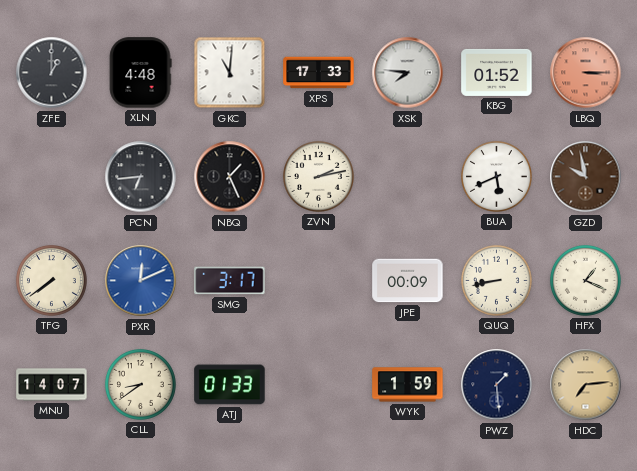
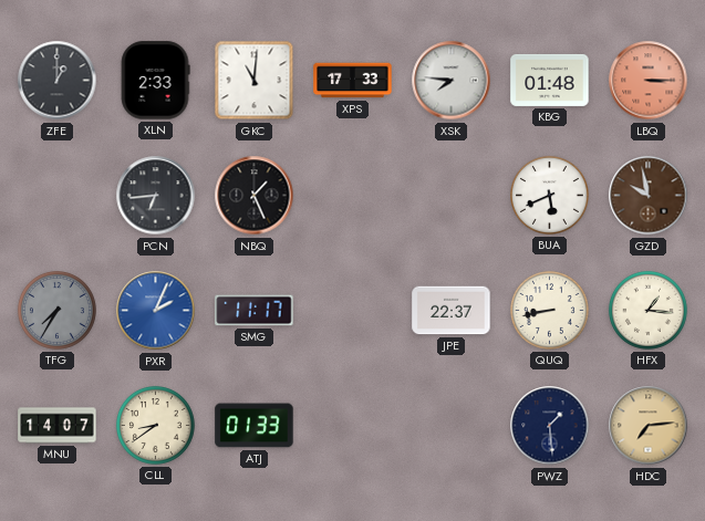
XLN: 4:48 -> 2:33
KBG: 01:52 -> 01:48
ZVN: 2:13 -> none
TFG: 7:39 -> 7:35
TFG dial: cream -> grey
PXR: 12:11 -> 2:04
SMG: 3:17 -> 11:17
JPE: 00:09 -> 22:37
HFX: 1:19 -> 1:16
WYK: 1:59 -> none
